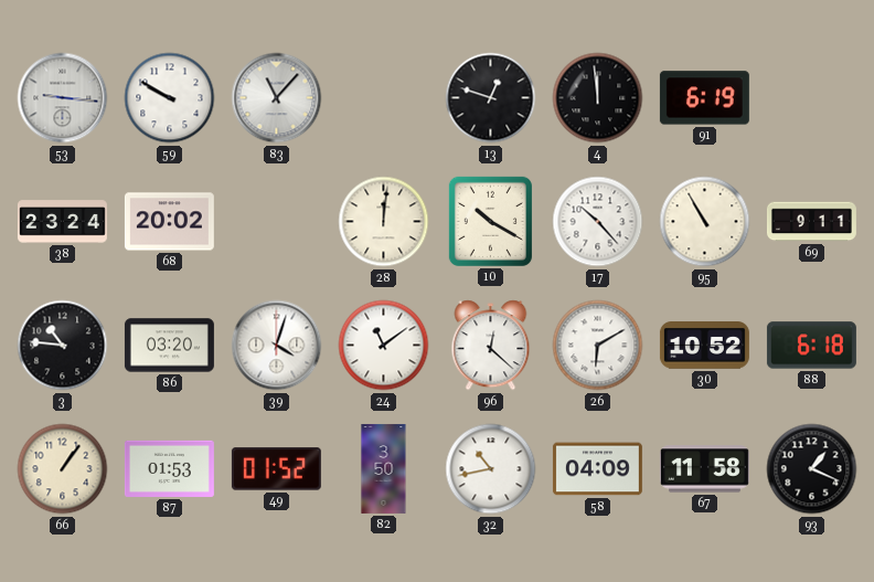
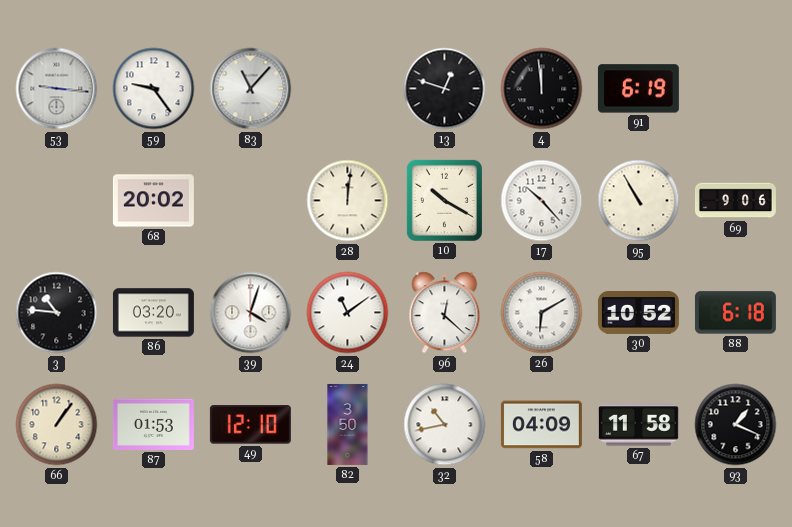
59: 9:50 -> 9:24
38: 23:24 -> none
69: 9:11 -> 9:06
49: 01:52 -> 12:10
